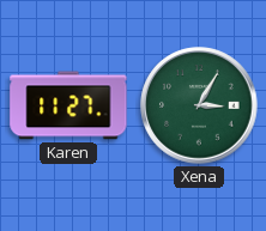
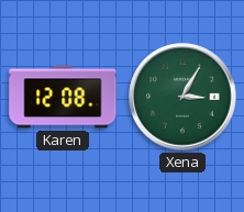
Karen: 11:27 -> 12:08
